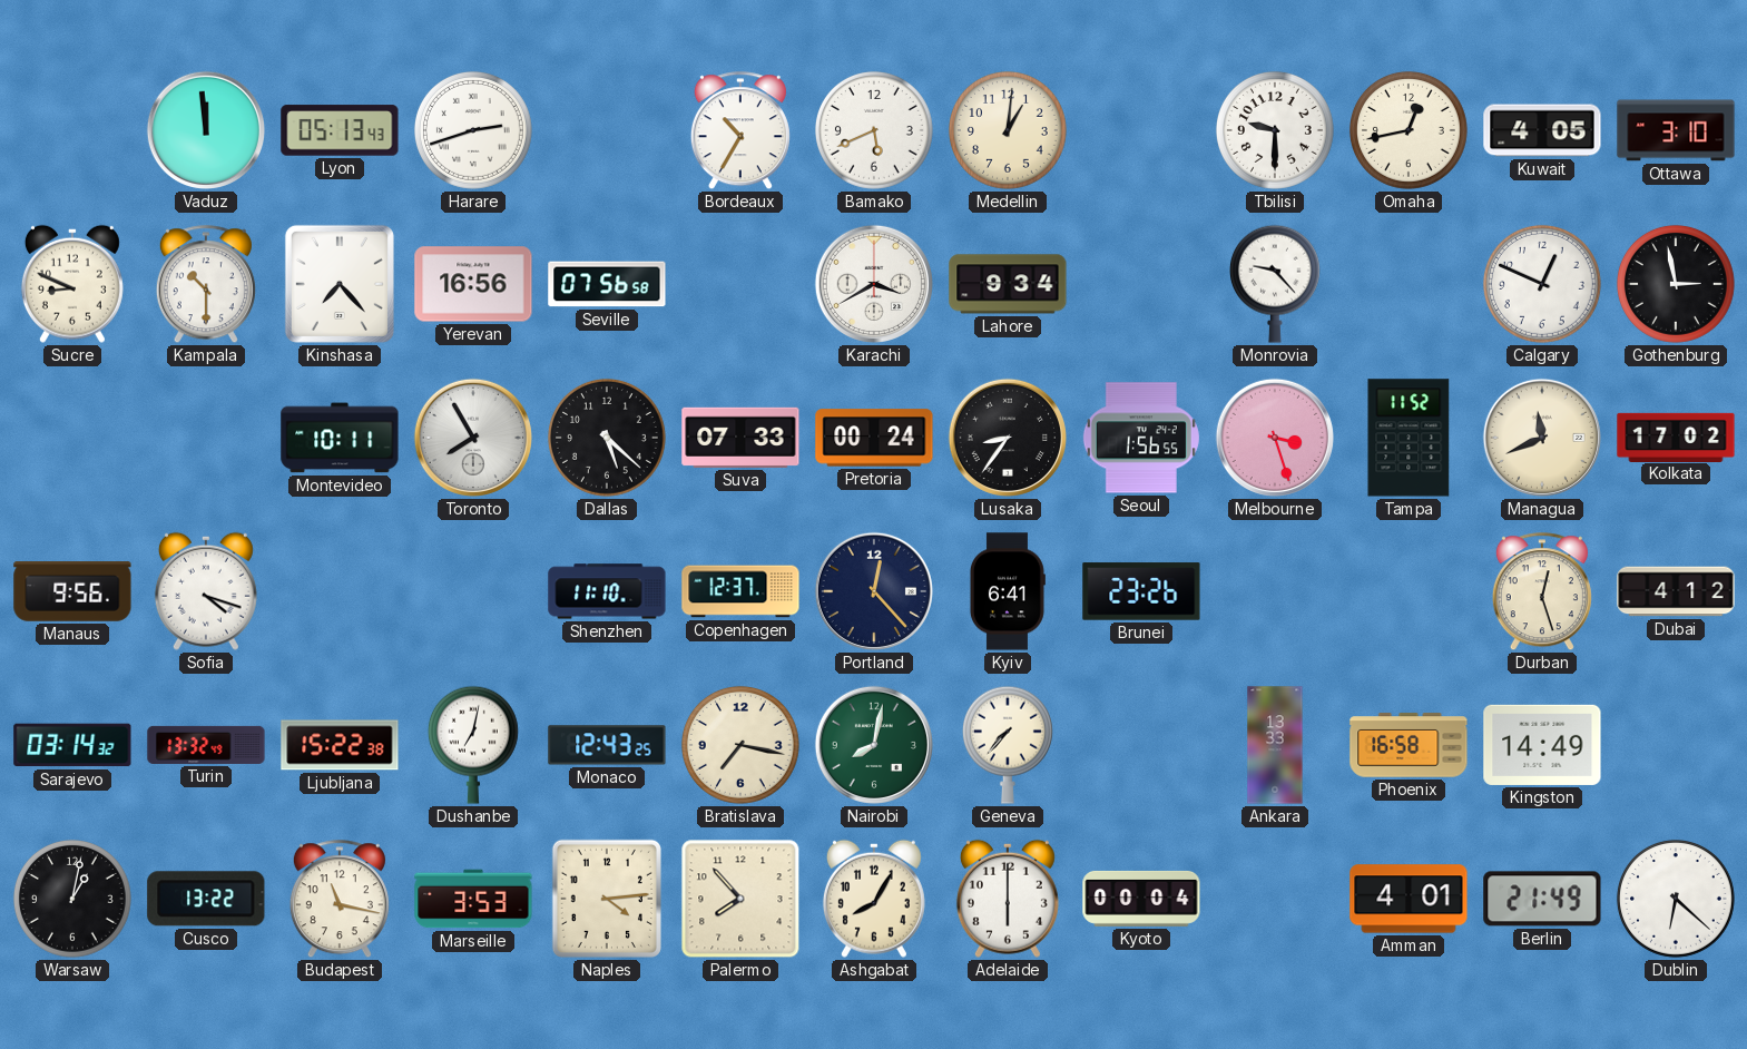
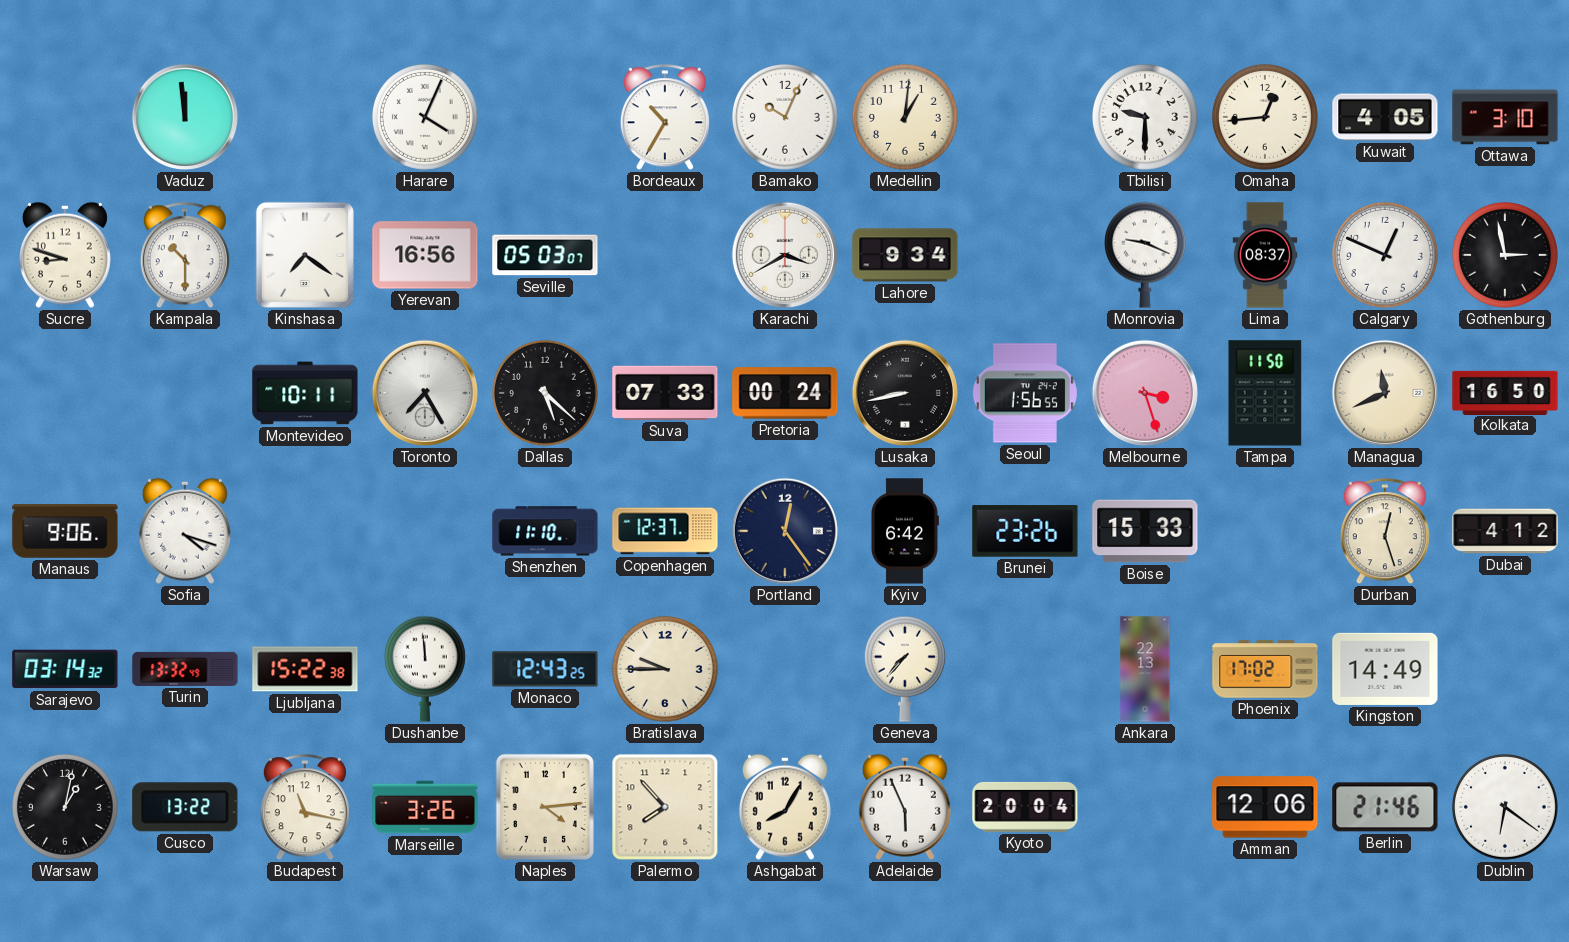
Lyon: 05:13 -> none
Harare: 2:42 -> 4:04
Bamako: 5:41 -> 10:04
Omaha: 12:43 -> 12:44
Sucre: 8:49 -> 8:48
Kinshasa: 7:23 -> 7:21
Seville: 07:56 -> 05:03
Monrovia: 9:23 -> 9:19
Lima: none -> 08:37
Toronto: 7:55 -> 7:25
Lusaka: 8:36 -> 8:43
Tampa: 11:52 -> 11:50
Kolkata: 17:02 -> 16:50
Manaus: 9:56 -> 9:06
Portland: 12:23 -> 12:24
Kyiv: 6:41 -> 6:42
Boise: none -> 15:33
Dushanbe: 7:02 -> 11:59
Bratislava: 7:17 -> 9:45
Nairobi: 8:02 -> none
Ankara: 13:33 -> 22:13
Phoenix: 16:58 -> 17:02
Marseille: 3:53 -> 3:26
Adelaide: 6:00 -> 5:56
Kyoto: 00:04 -> 20:04
Amman: 4:01 -> 12:06
Berlin: 21:49 -> 21:46
Dublin: 6:22 -> 6:21
